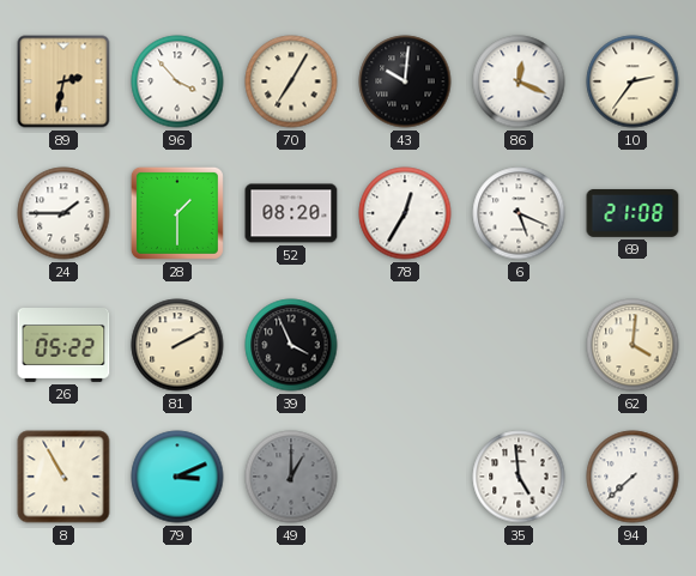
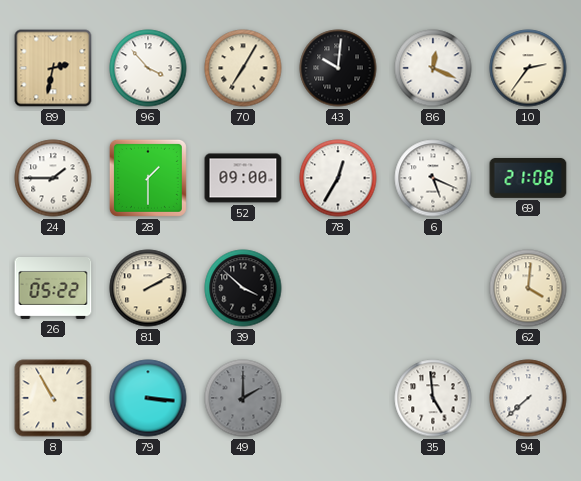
52: 08:20 -> 09:00
39: 3:56 -> 3:52
79: 3:11 -> 3:16
49: 1:00 -> 2:00
